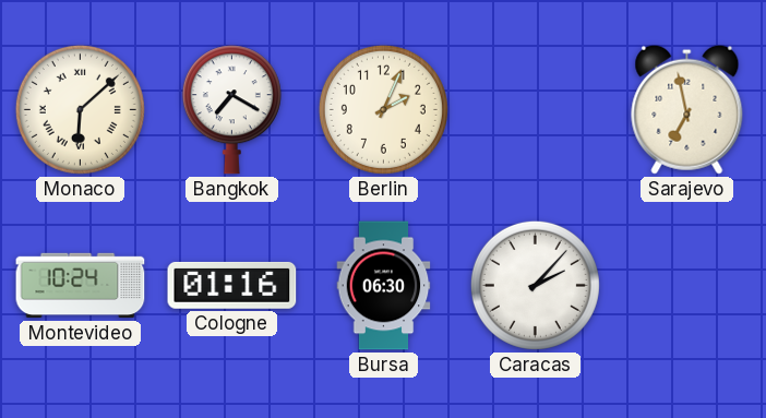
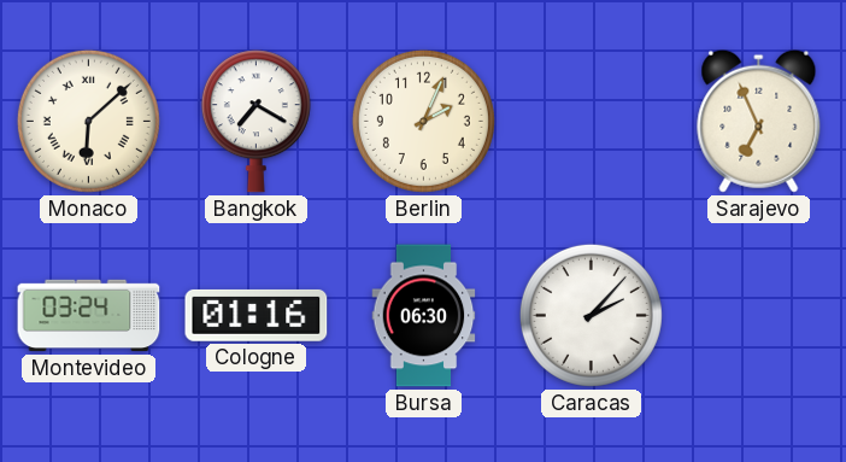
Sarajevo: 6:58 -> 6:56
Montevideo: 10:24 -> 03:24
